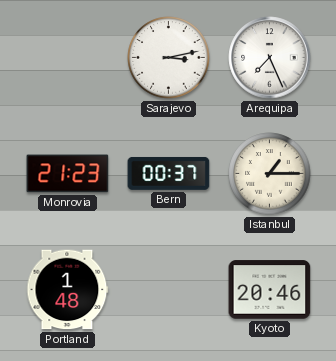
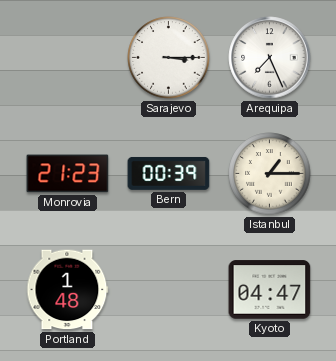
Sarajevo: 3:13 -> 3:15
Bern: 00:37 -> 00:39
Kyoto: 20:46 -> 04:47
